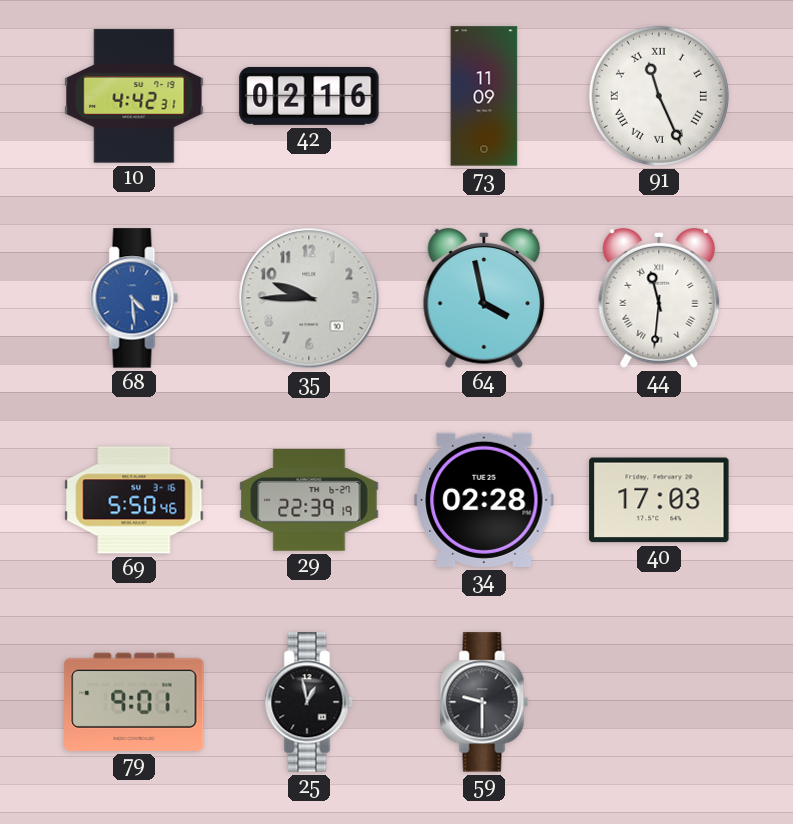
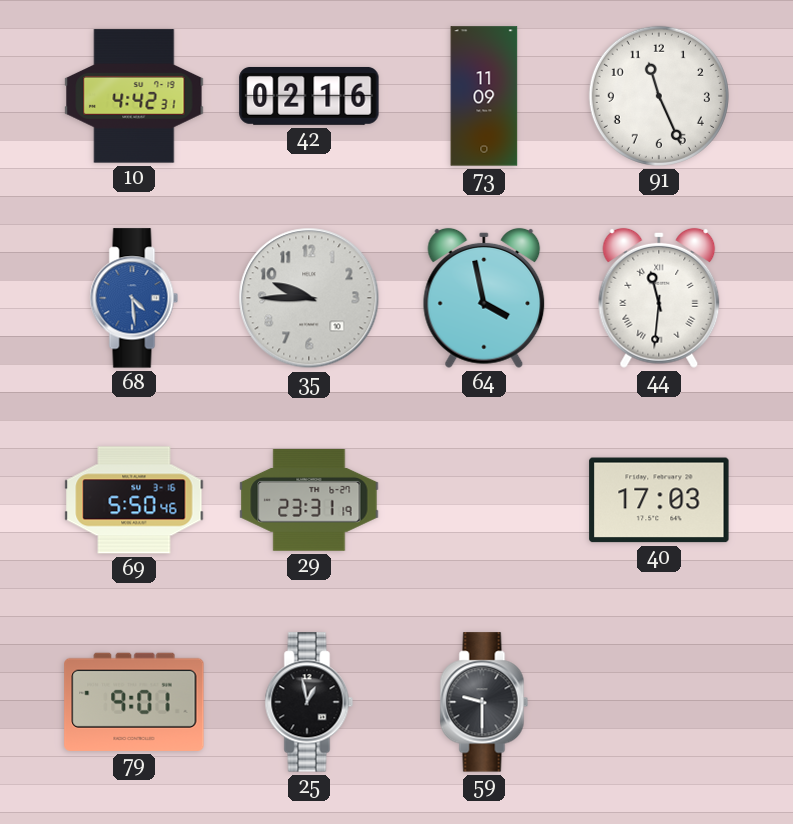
91 numerals: Roman -> Arabic
29: 22:39 -> 23:31
34: 02:28 -> none
